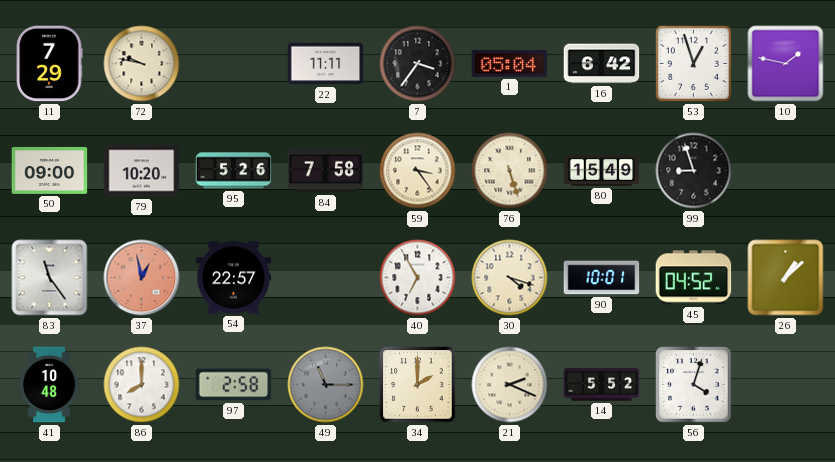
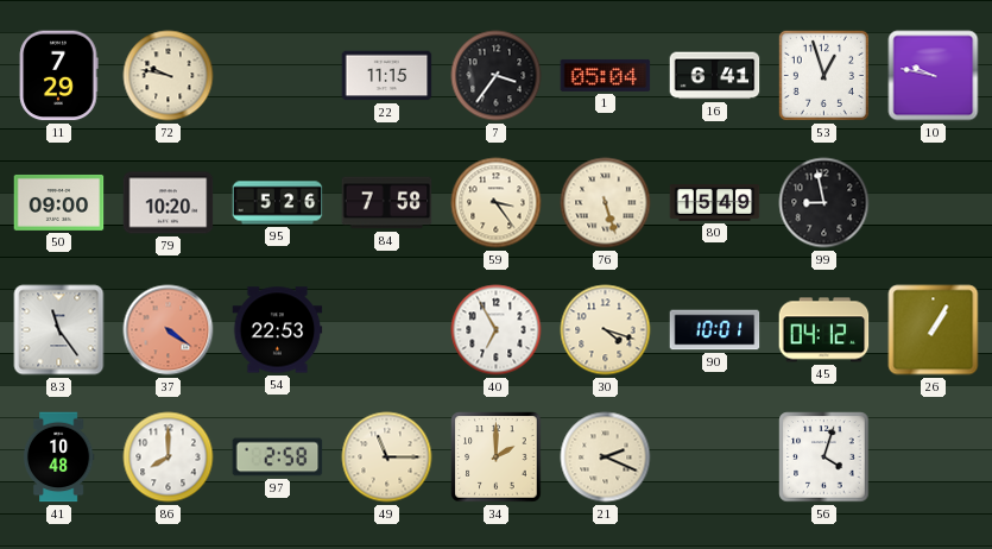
22: 11:11 -> 11:15
16: 6:42 -> 6:41
10: 1:47 -> 9:47
99: 8:57 -> 8:58
37: 12:58 -> 4:21
54: 22:57 -> 22:53
45: 04:52 -> 04:12
26: 1:08 -> 1:05
49 dial: grey -> cream
14: 5:52 -> none
